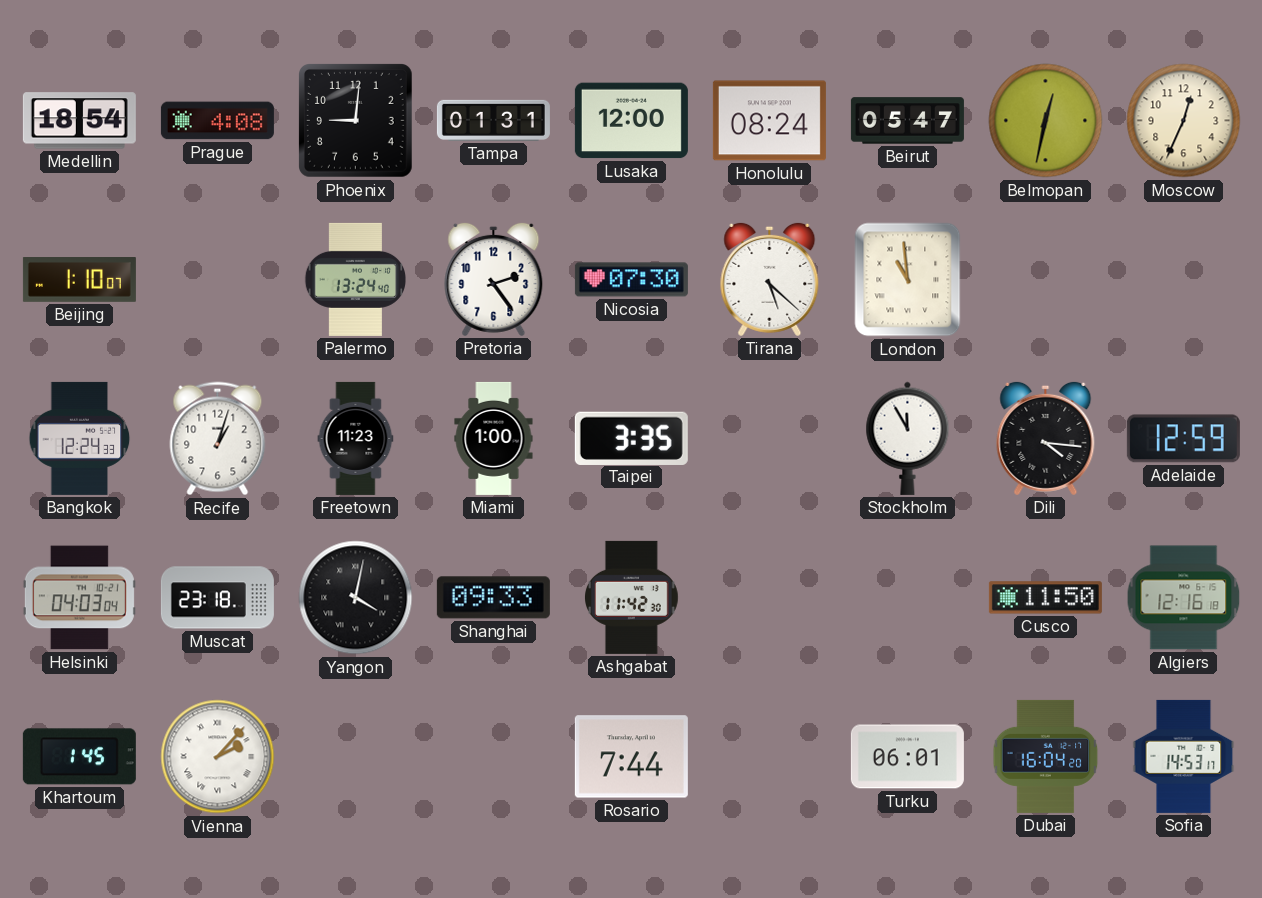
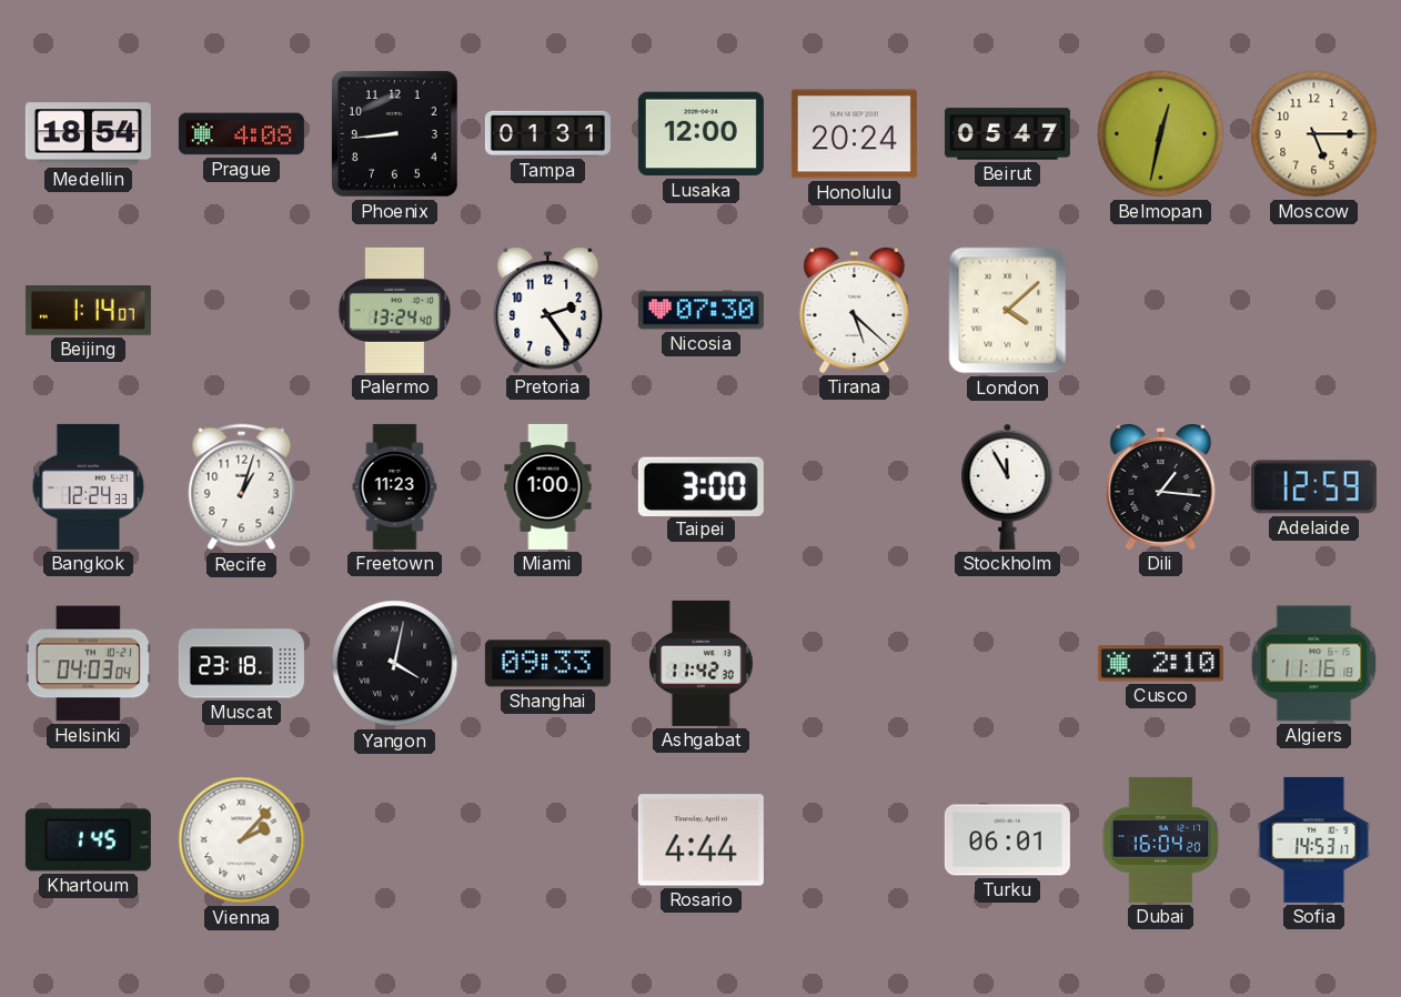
Phoenix: 9:01 -> 8:44
Honolulu: 08:24 -> 20:24
Moscow: 12:34 -> 5:15
Beijing: 1:10 -> 1:14
London: 10:59 -> 4:08
Taipei: 3:35 -> 3:00
Dili: 4:16 -> 1:16
Cusco: 11:50 -> 2:10
Algiers: 12:16 -> 11:16
Rosario: 7:44 -> 4:44
